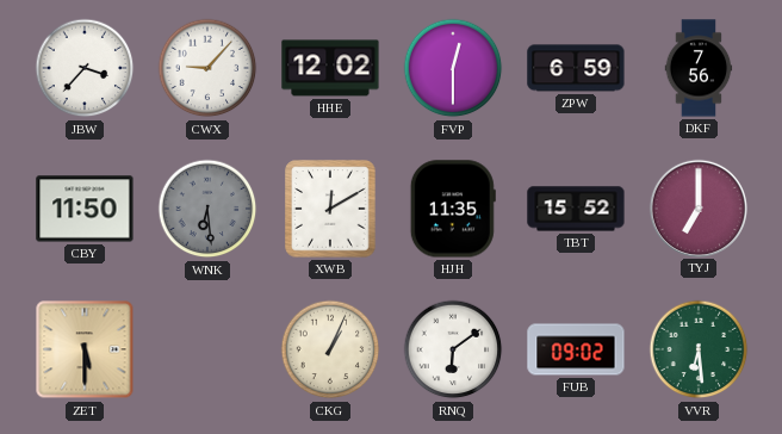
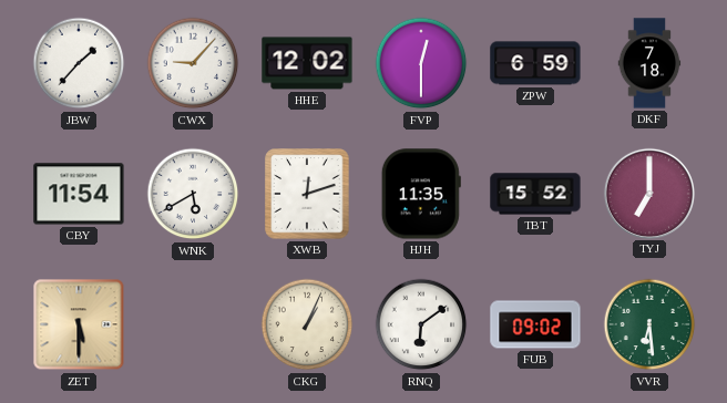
JBW: 3:37 -> 1:37
DKF: 7:56 -> 7:18
CBY: 11:50 -> 11:54
WNK: 6:29 -> 5:40
WNK dial: grey -> white
XWB: 12:10 -> 12:12
